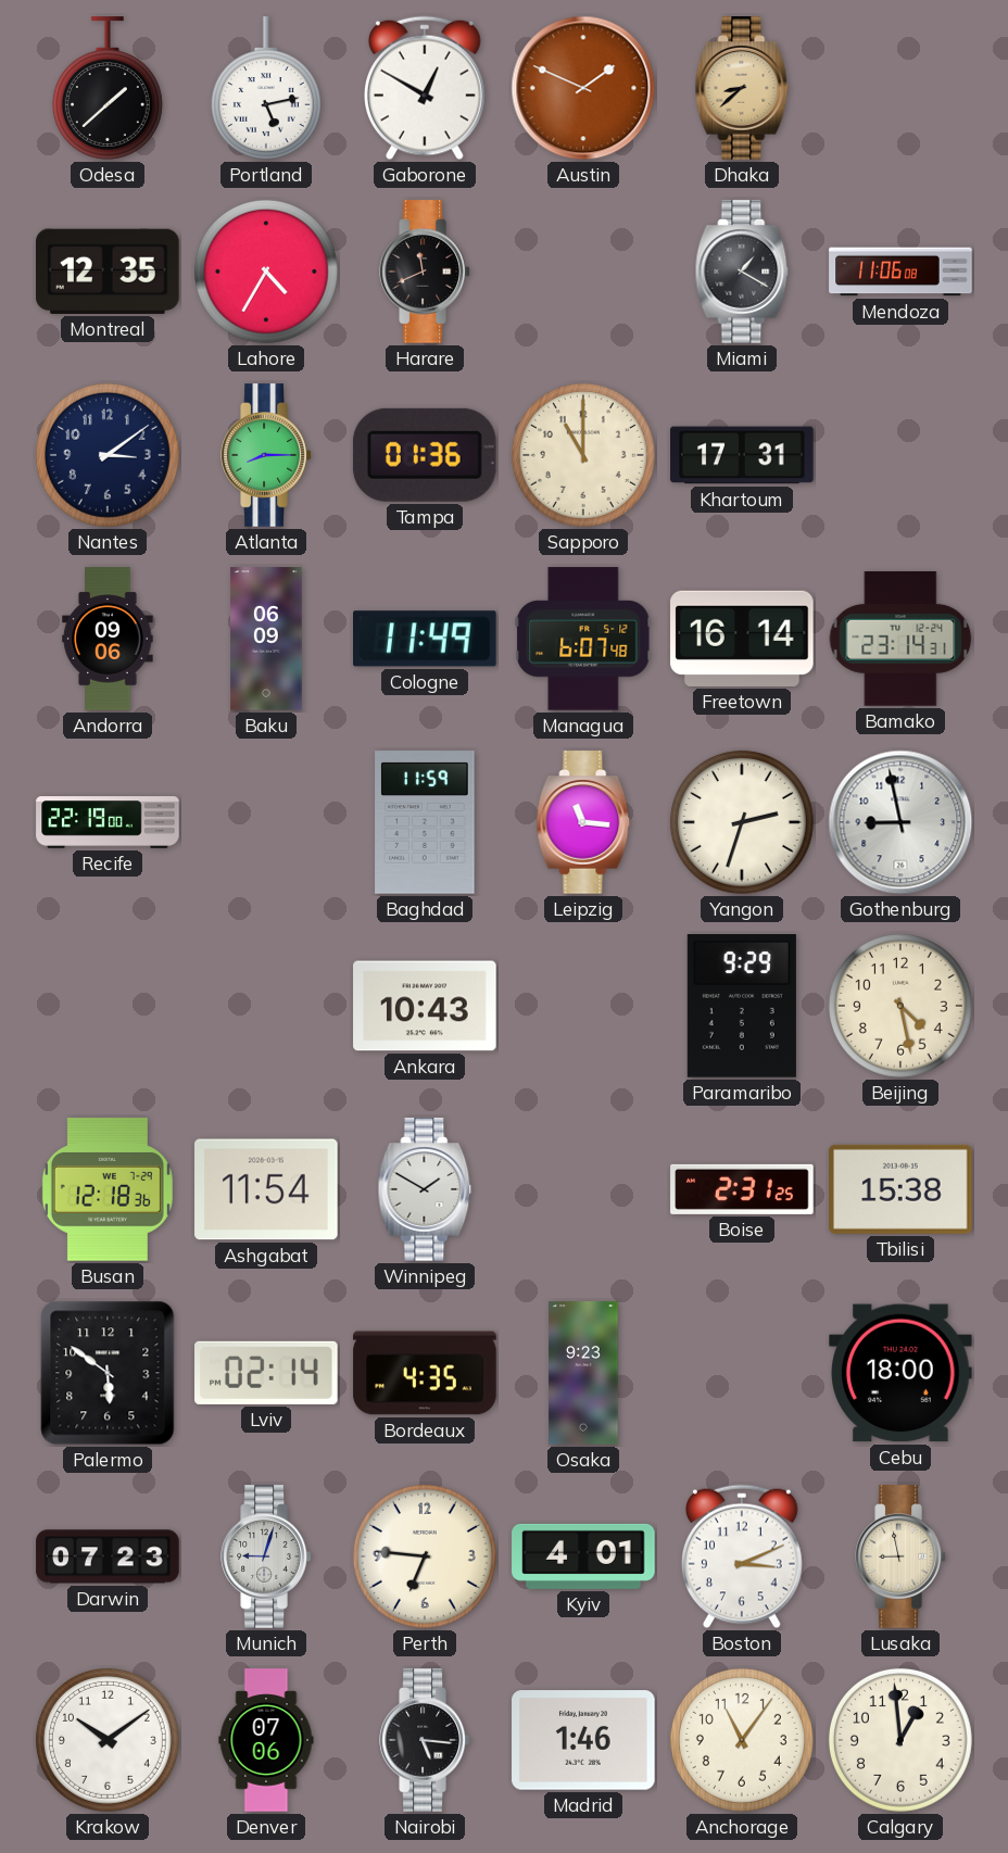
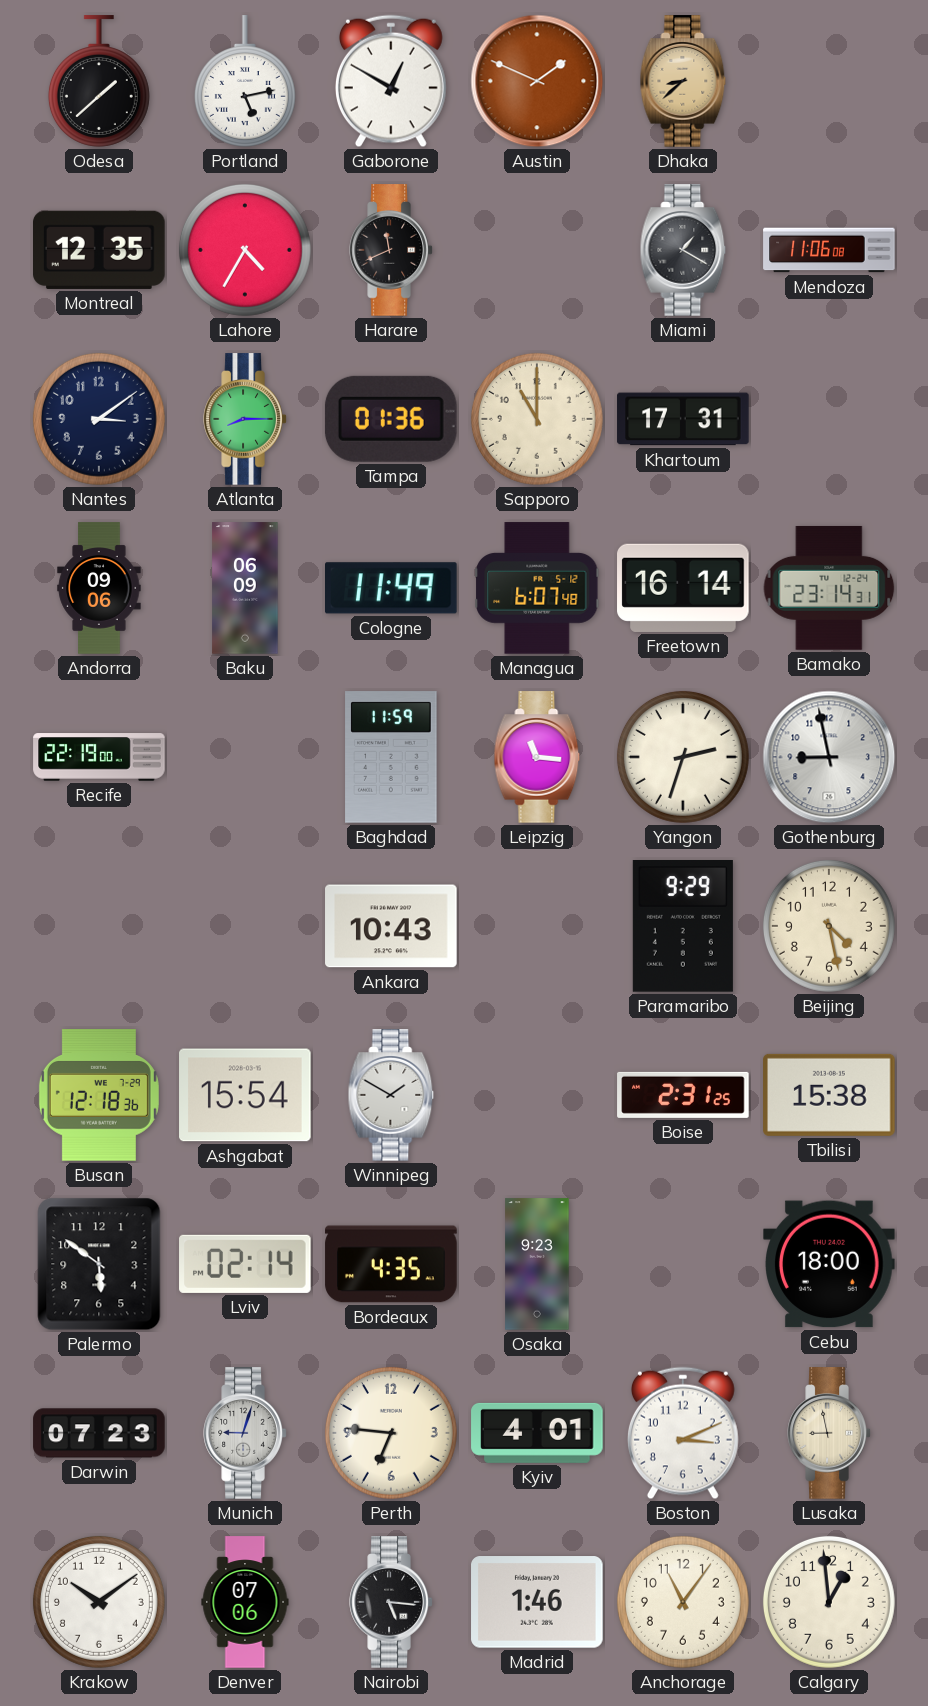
Ashgabat: 11:54 -> 15:54
